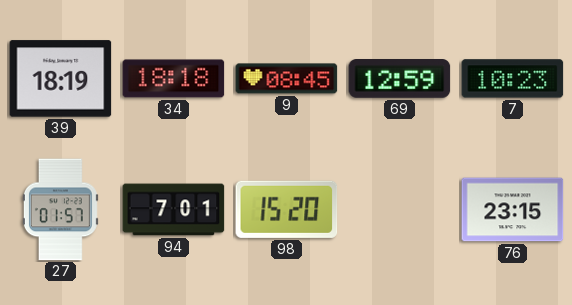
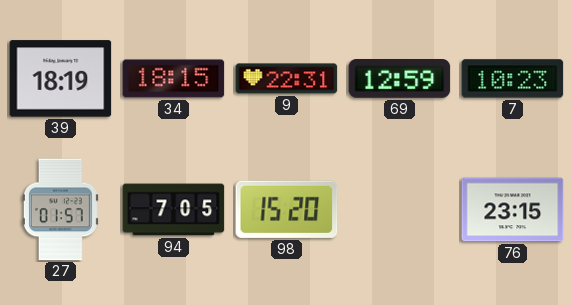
34: 18:18 -> 18:15
9: 08:45 -> 22:31
94: 7:01 -> 7:05
